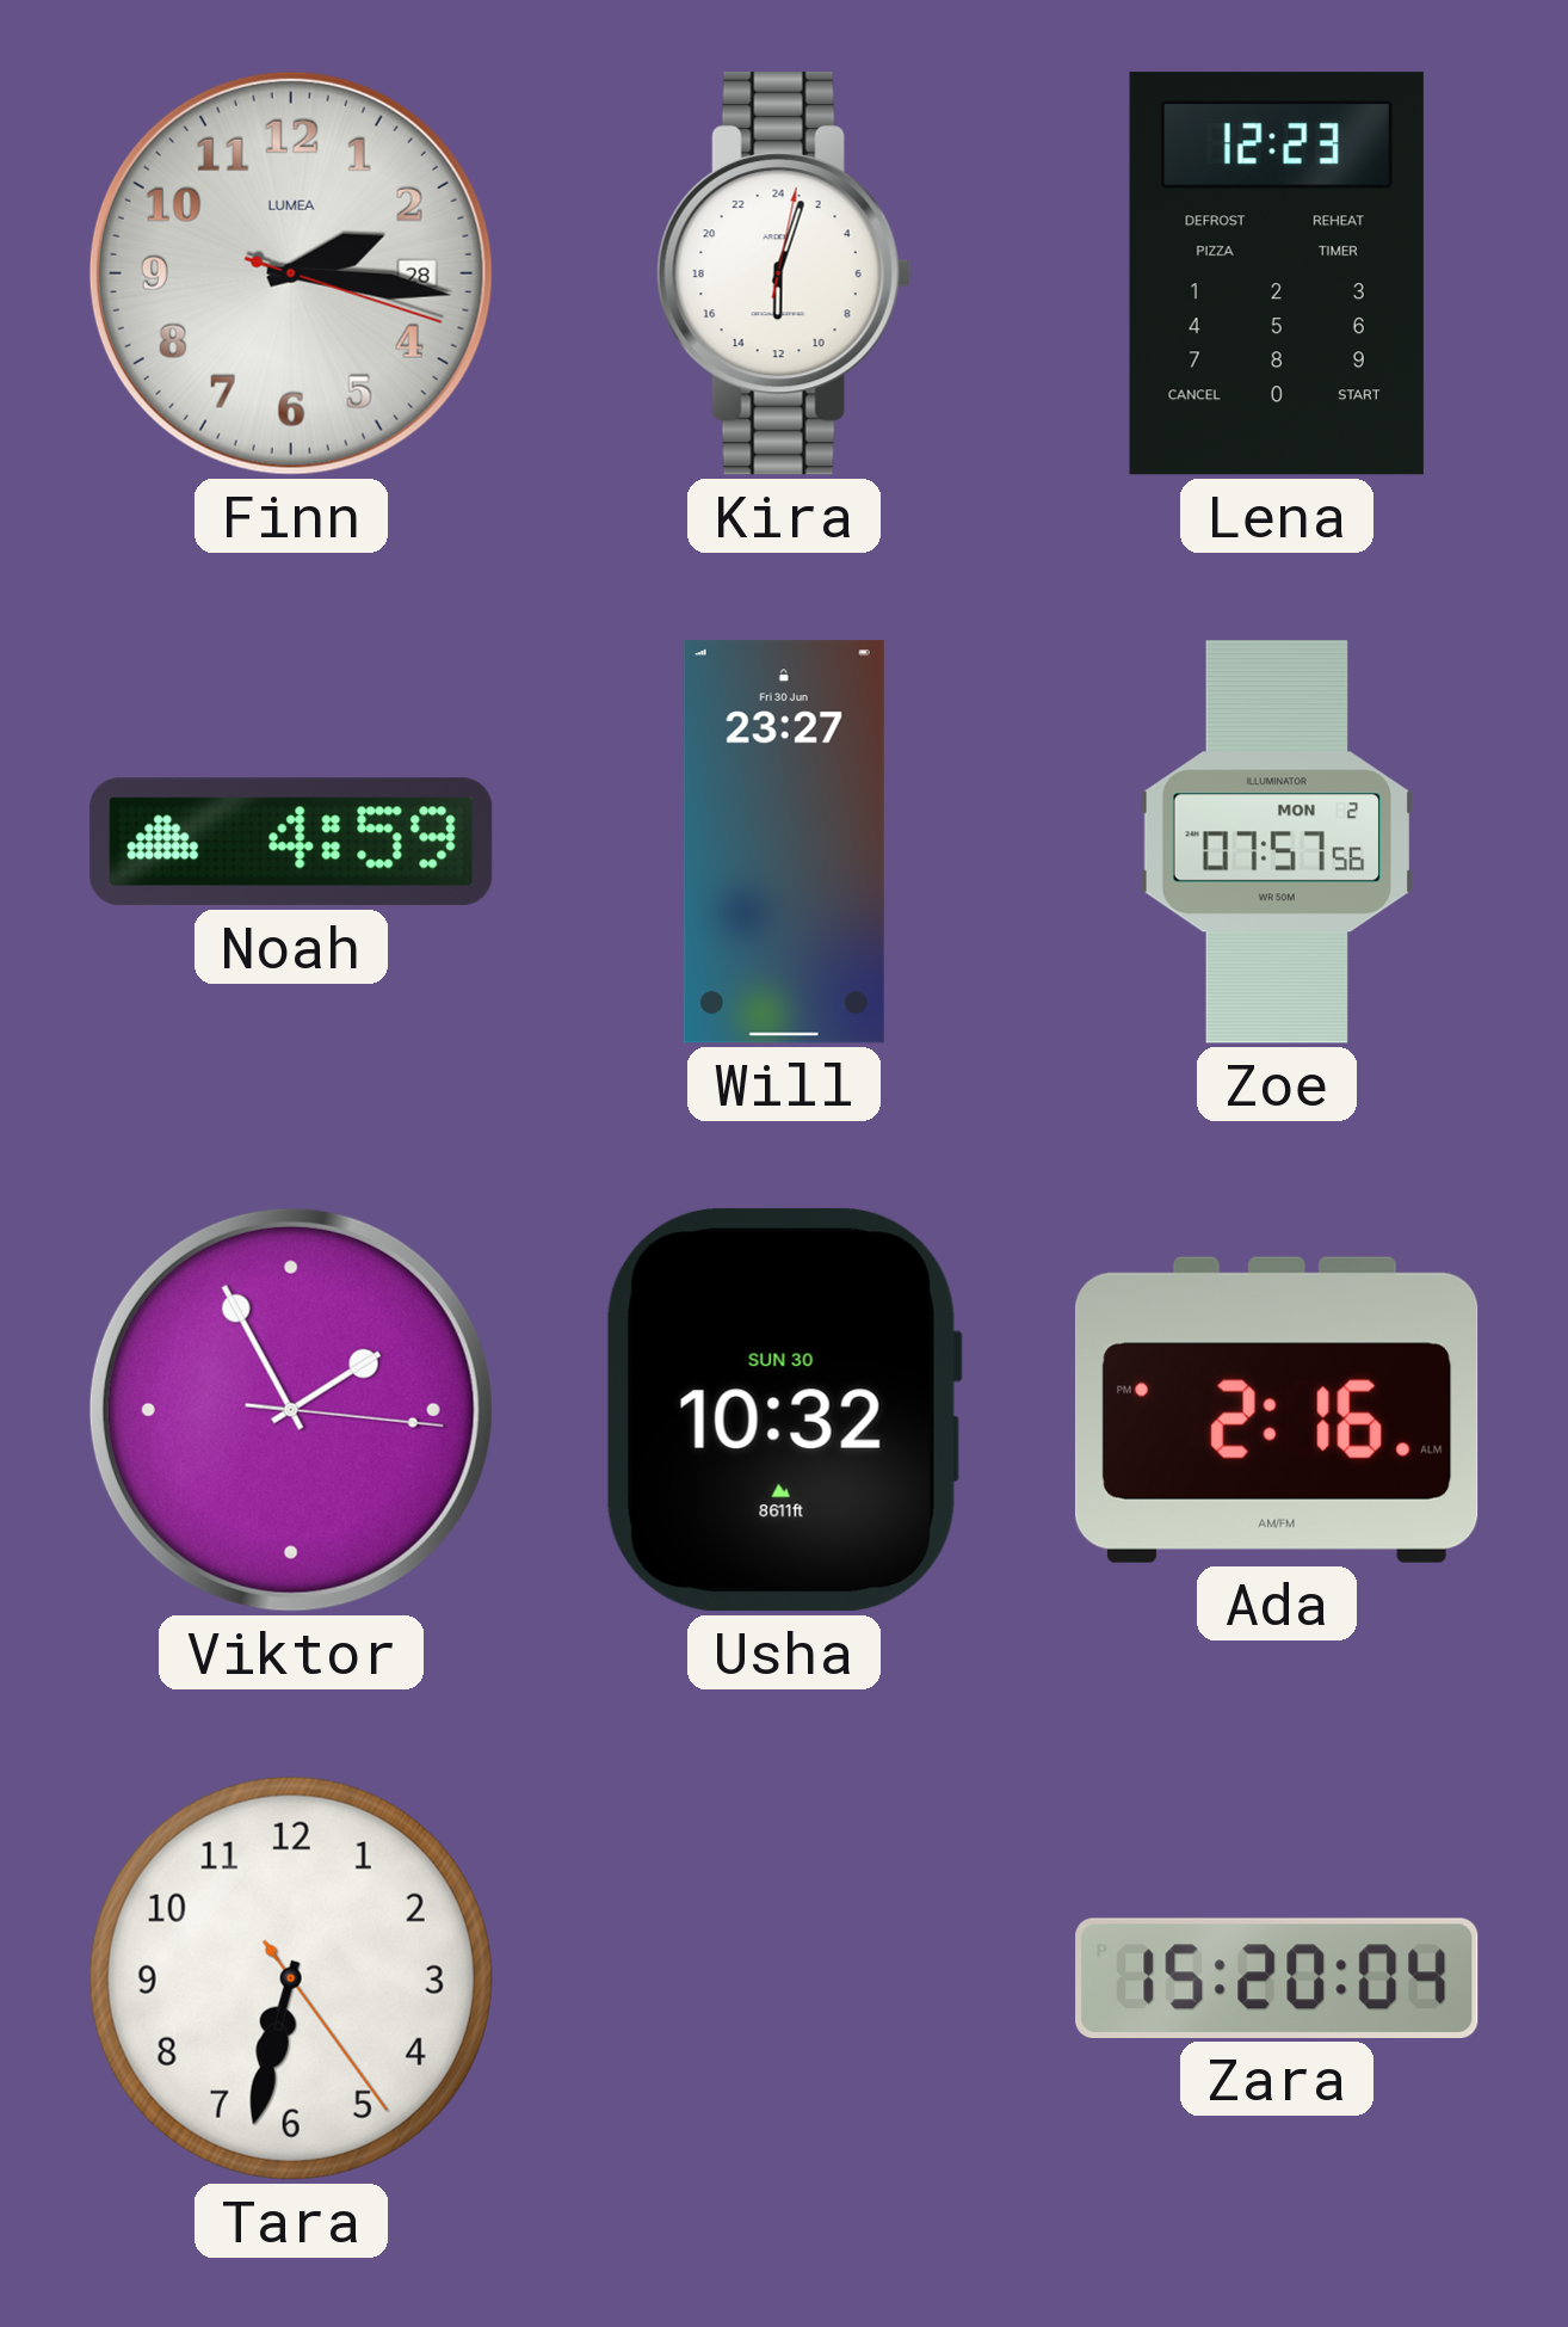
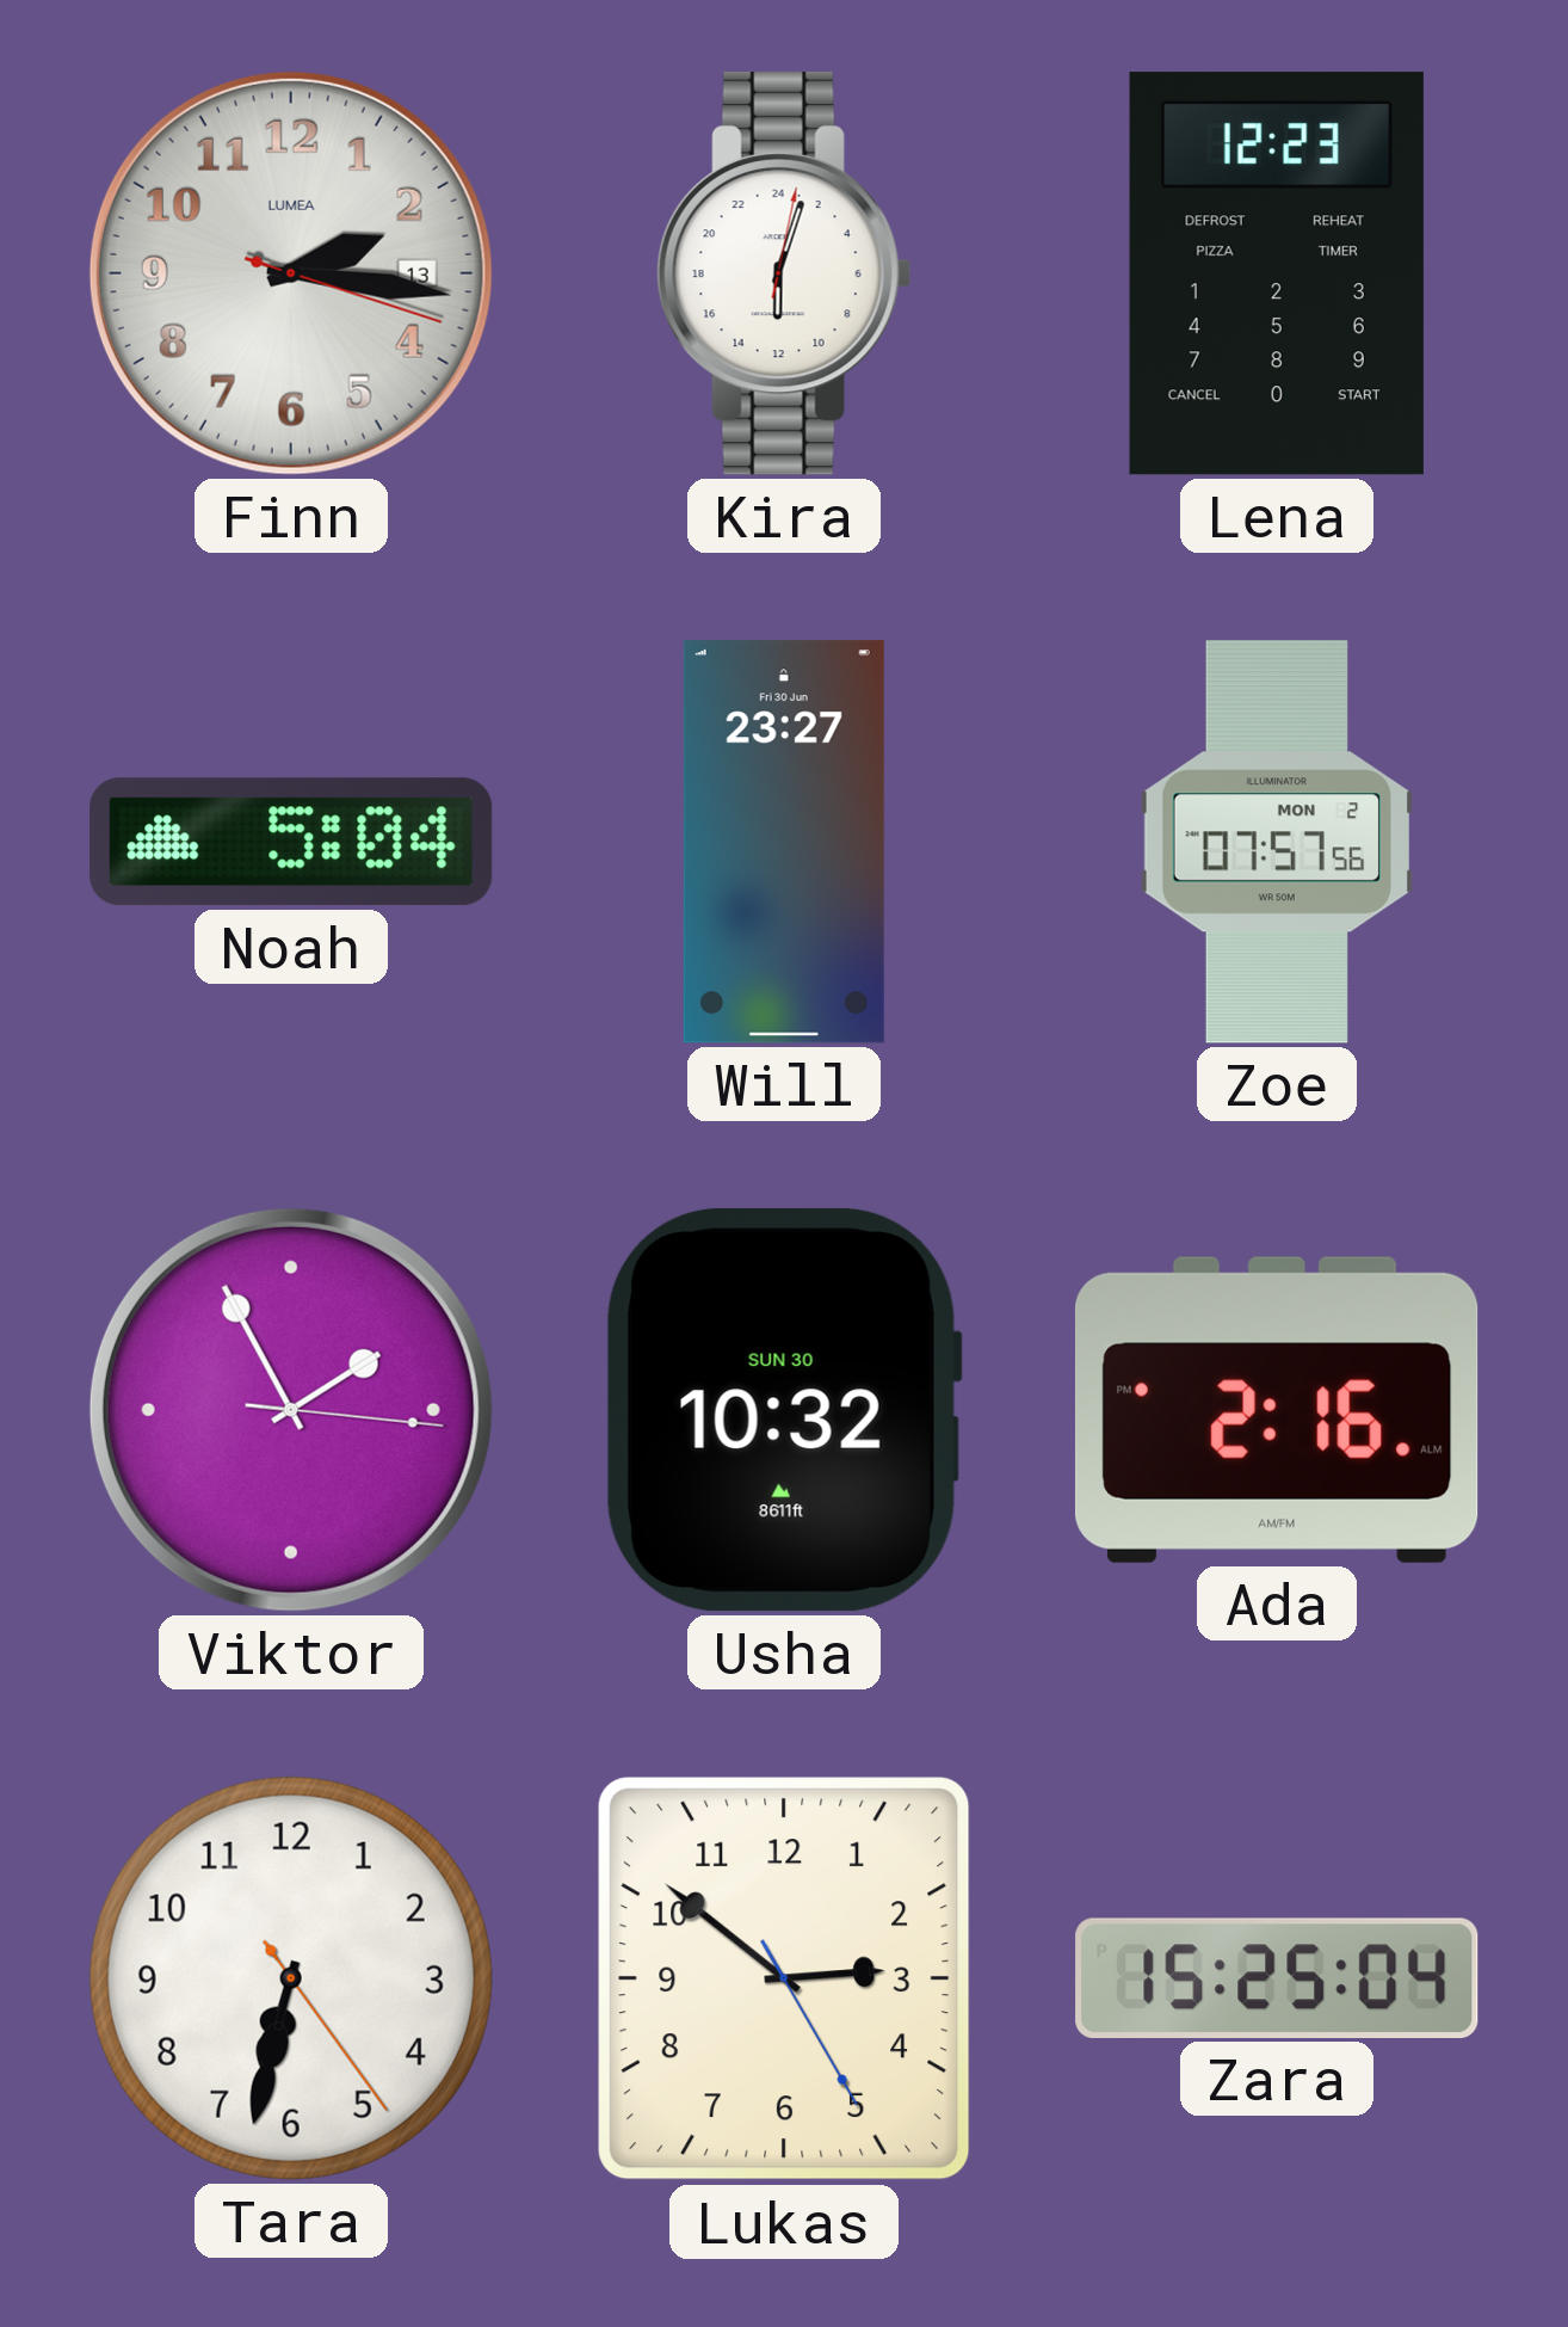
Finn date: 28 -> 13
Noah: 4:59 -> 5:04
Lukas: none -> 2:51
Zara: 15:20 -> 15:25
